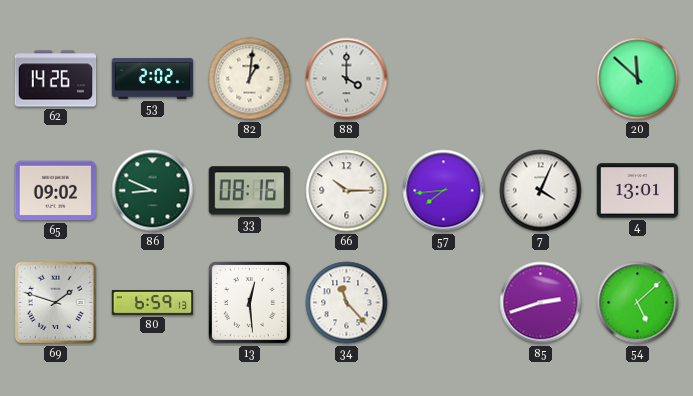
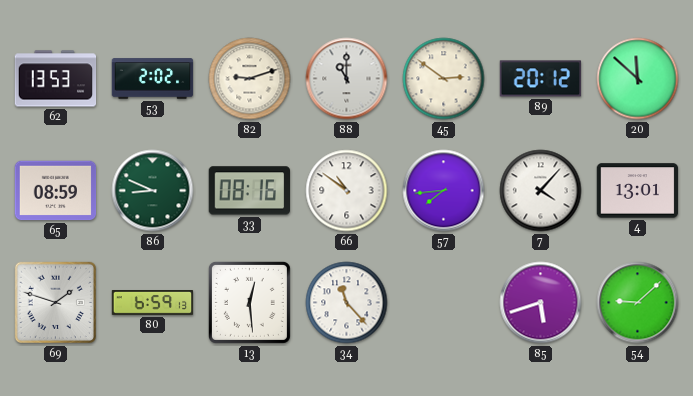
62: 14:26 -> 13:53
82: 1:01 -> 9:12
88: 4:00 -> 11:00
45: none -> 2:51
89: none -> 20:12
65: 09:02 -> 08:59
66: 10:15 -> 10:51
7: 4:04 -> 4:07
85: 2:42 -> 5:42
54: 5:08 -> 9:08
